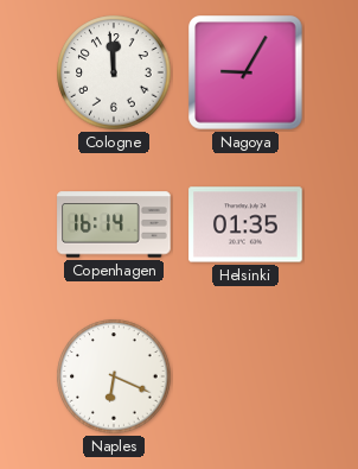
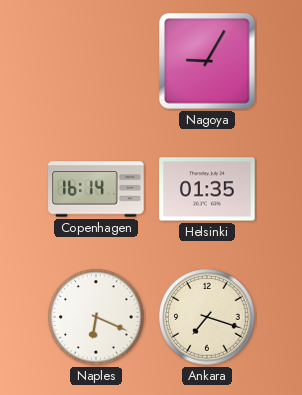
Cologne: 11:59 -> none
Ankara: none -> 7:18
